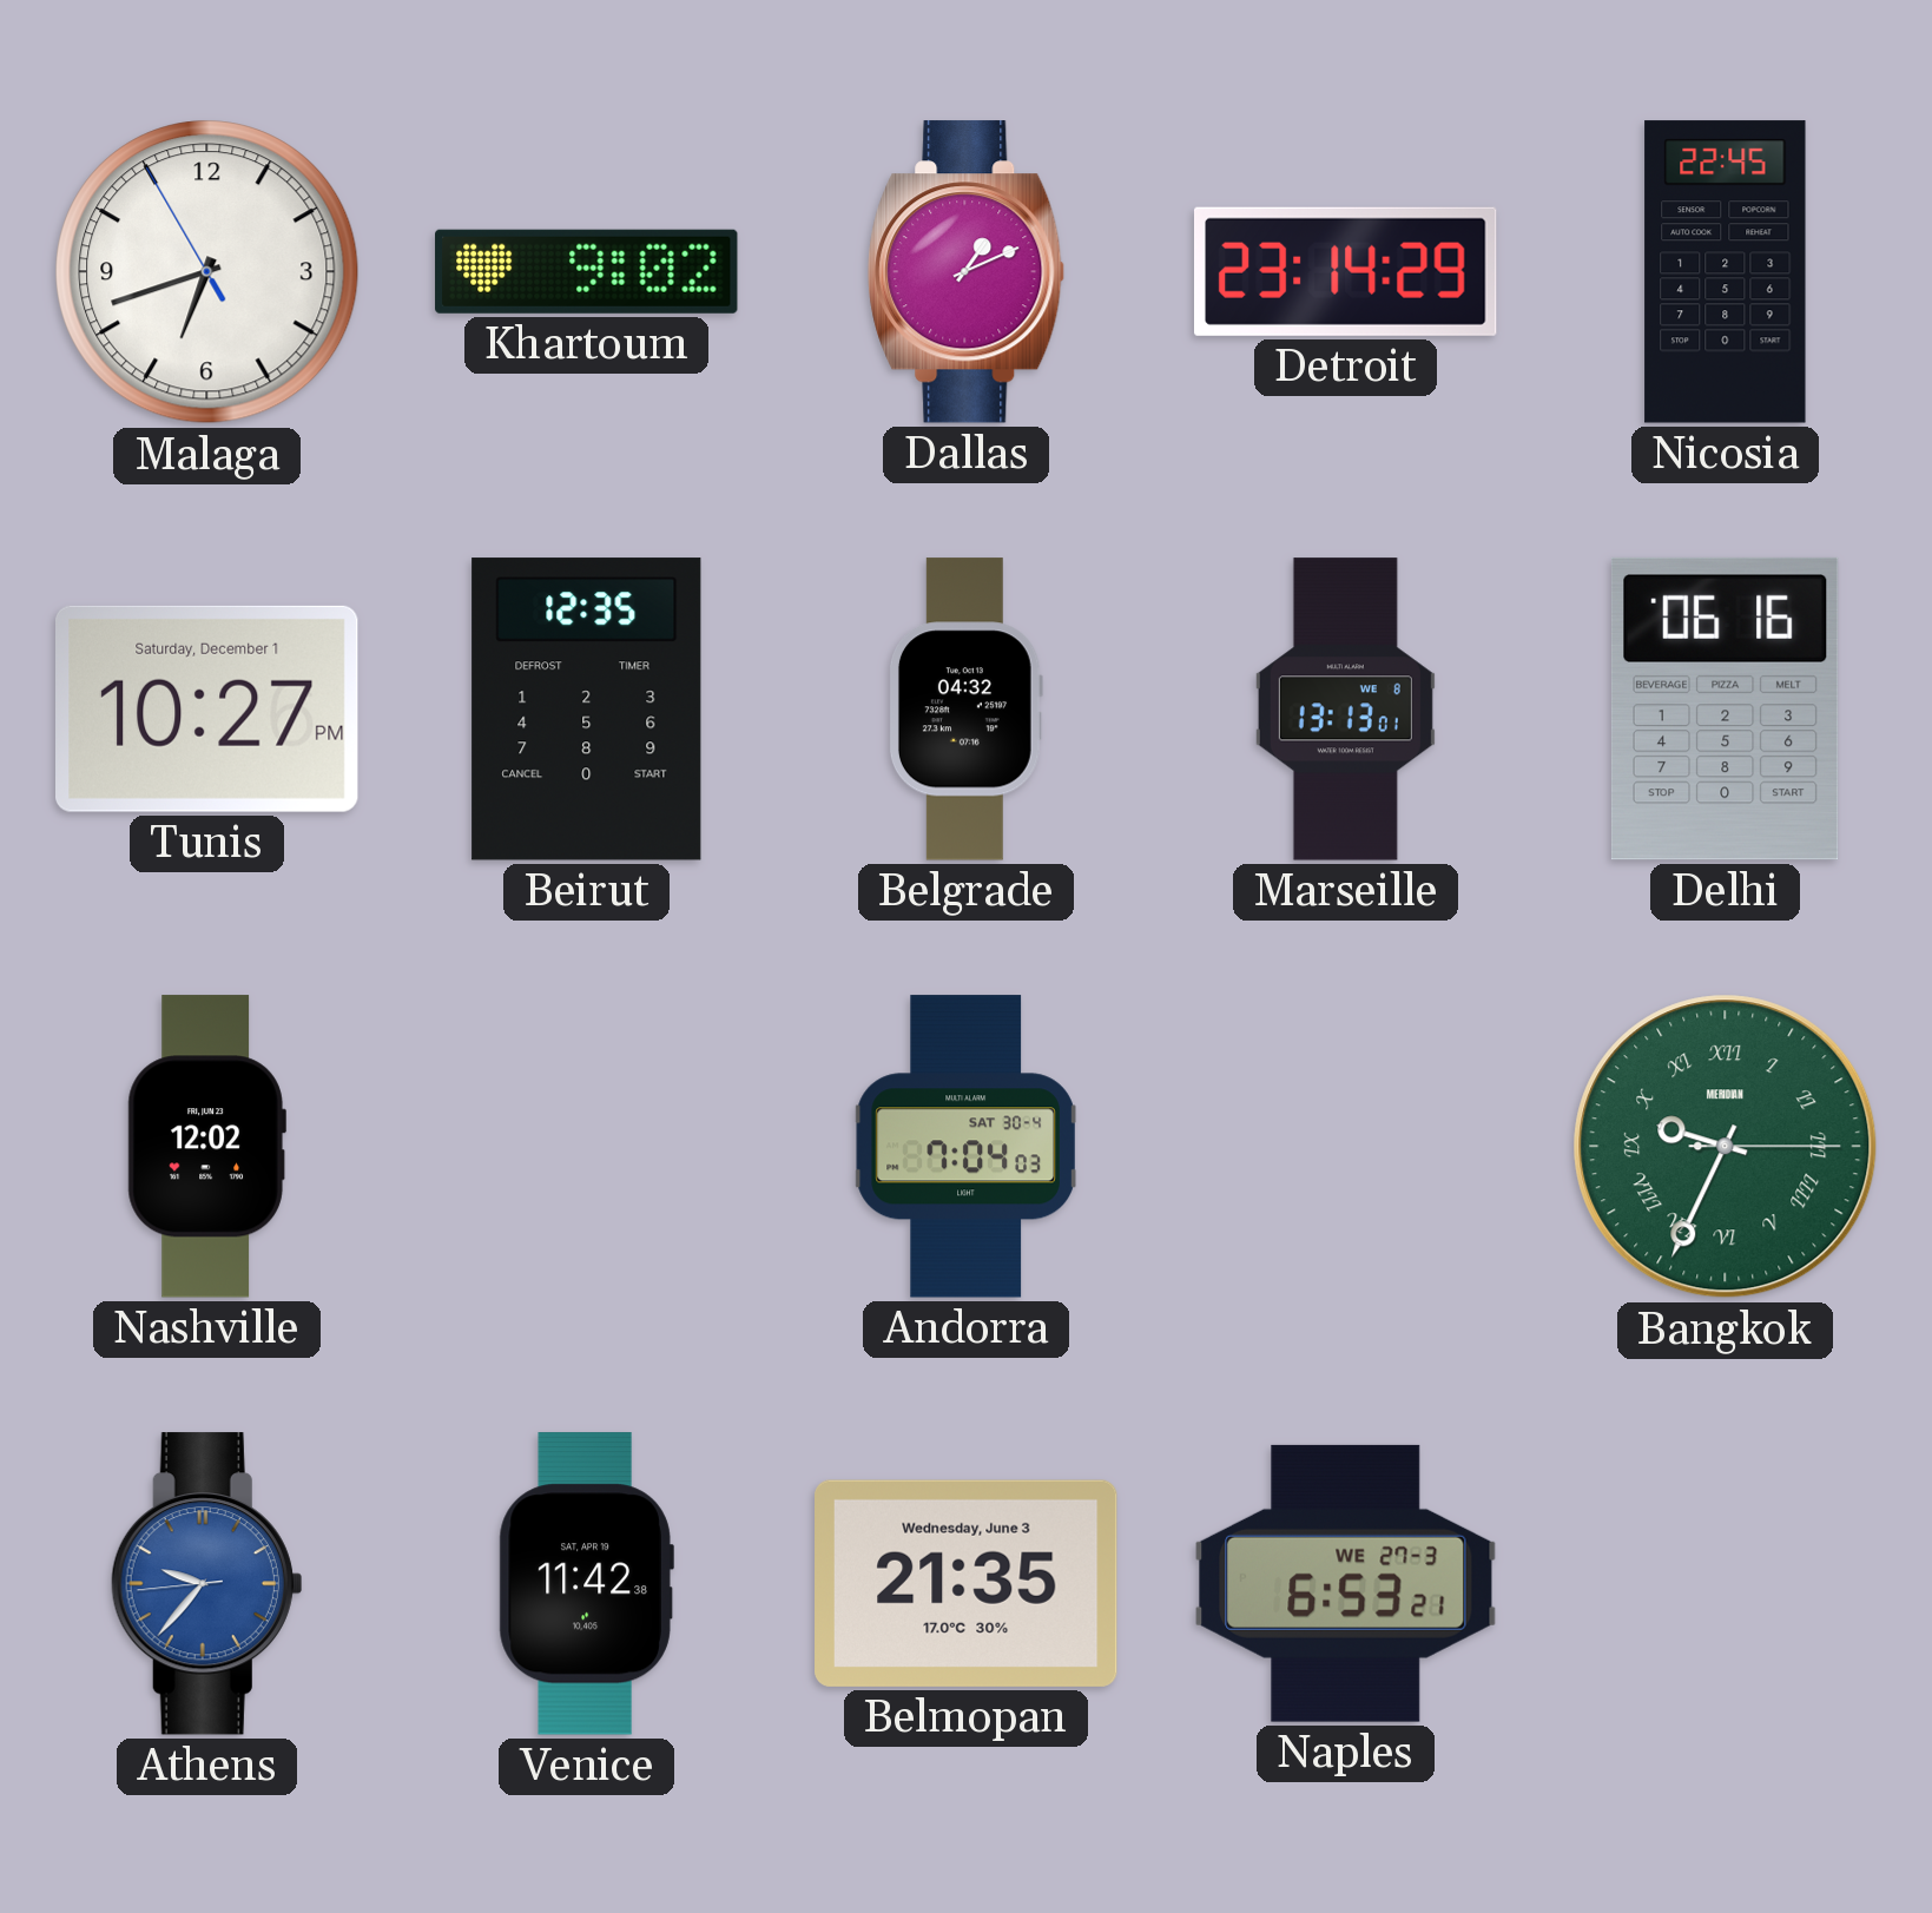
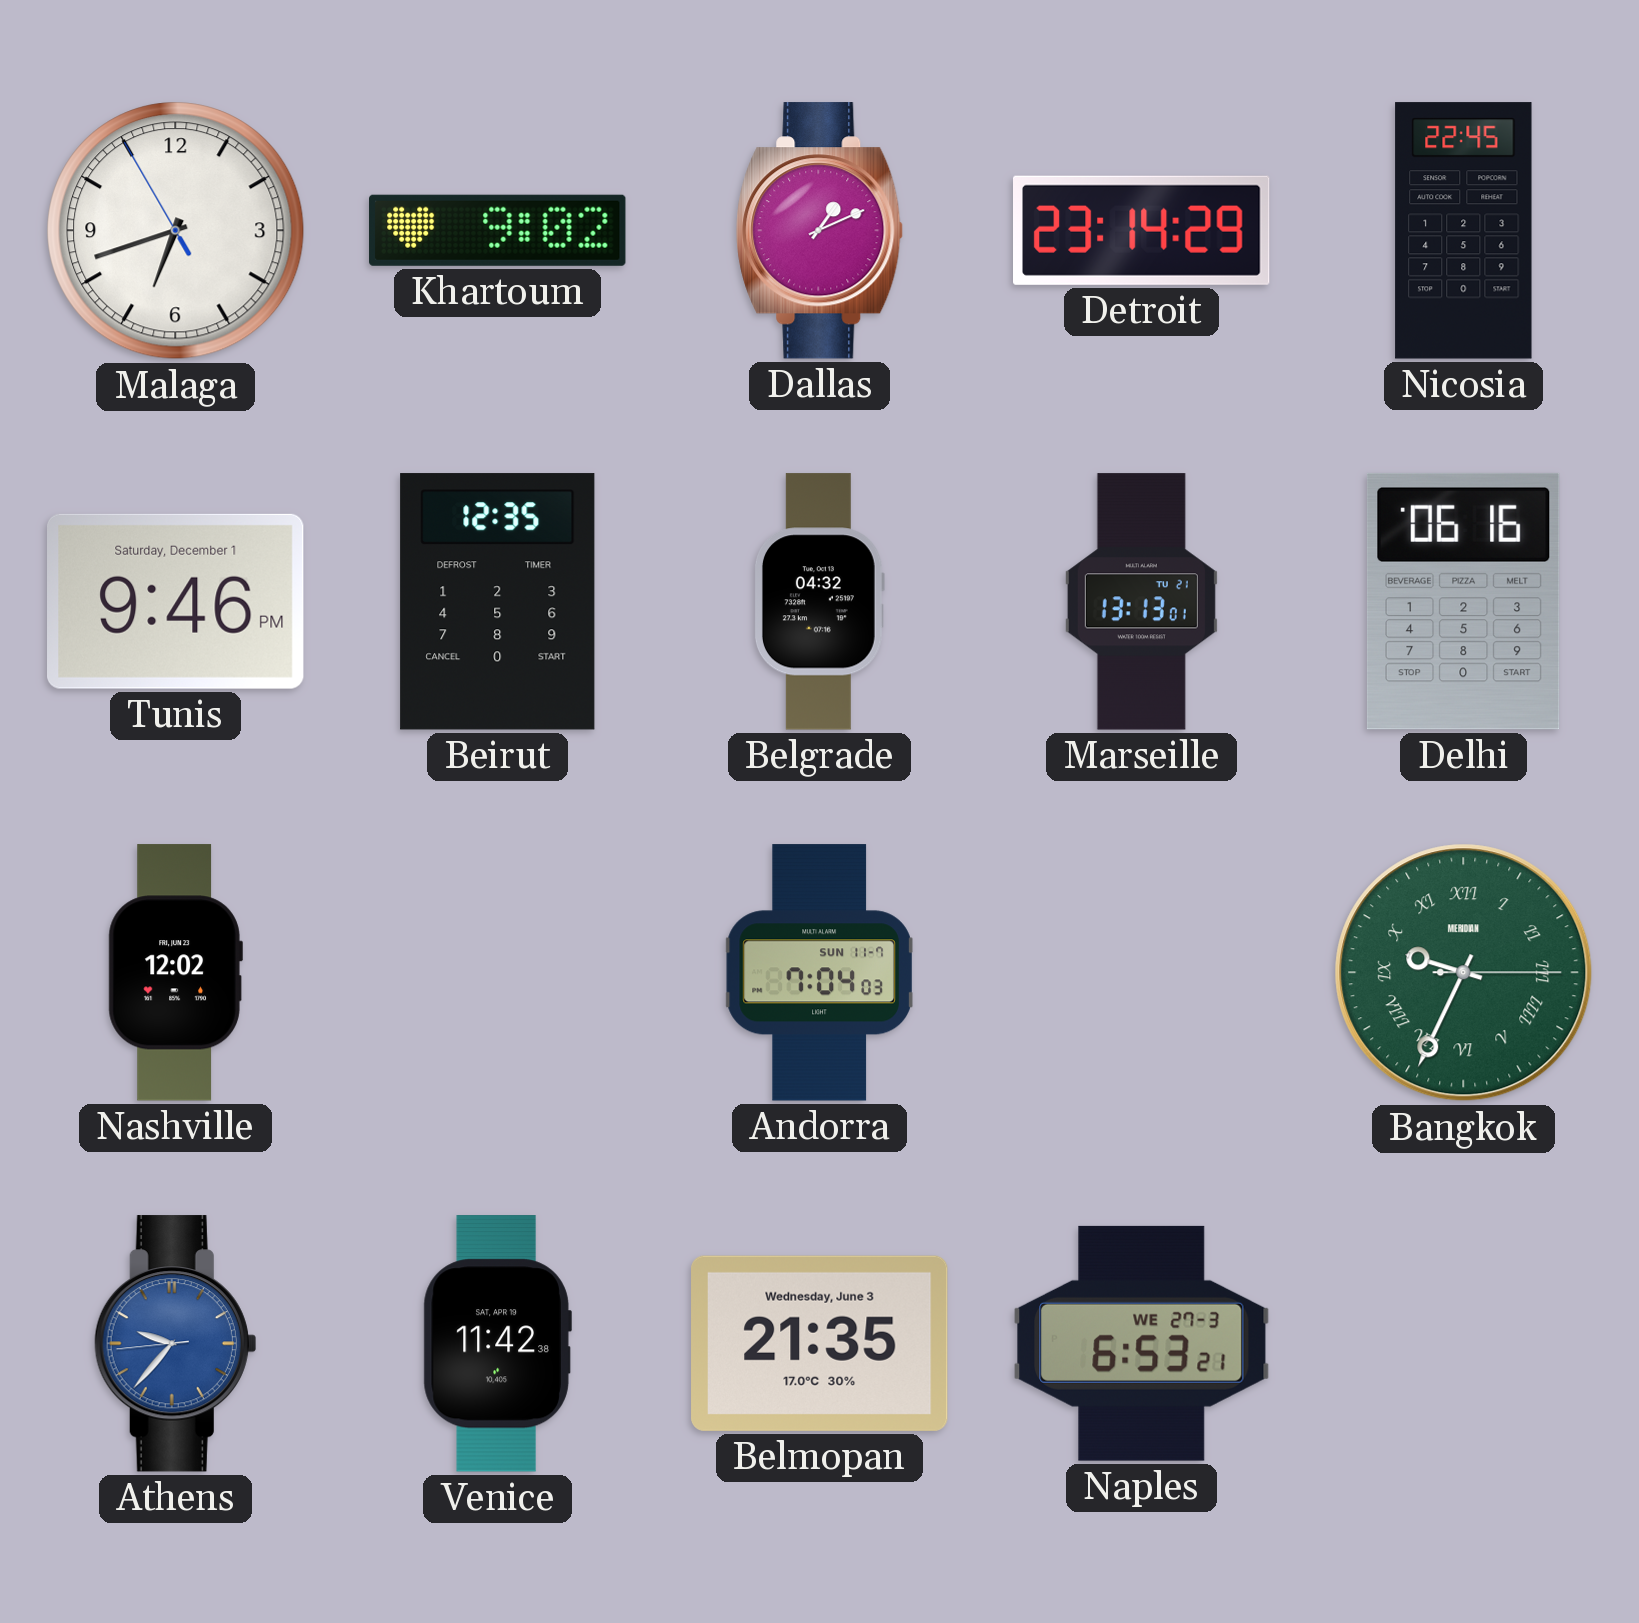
Tunis: 10:27 -> 9:46
Marseille date: WE 8 -> TU 21
Andorra date: SAT 30-4 -> SUN 11-7
